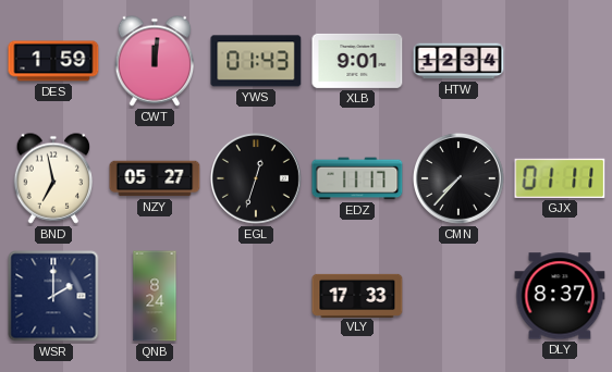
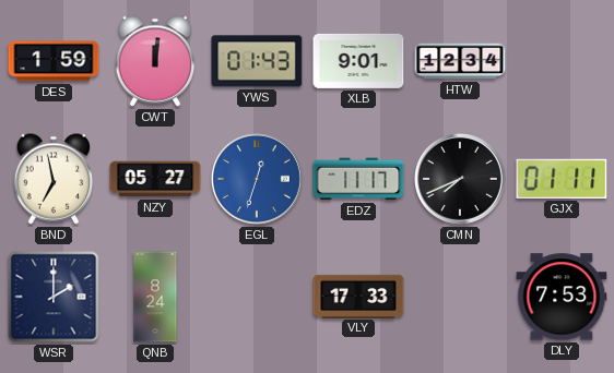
EGL dial: black -> blue
CMN: 7:37 -> 7:41
DLY: 8:37 -> 7:53
